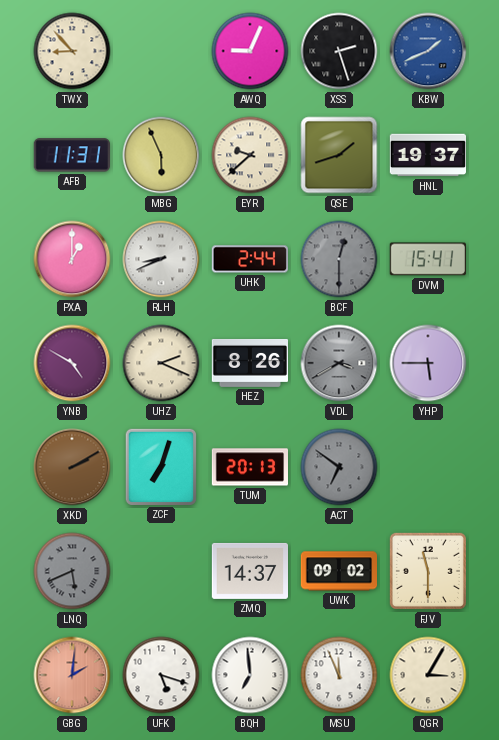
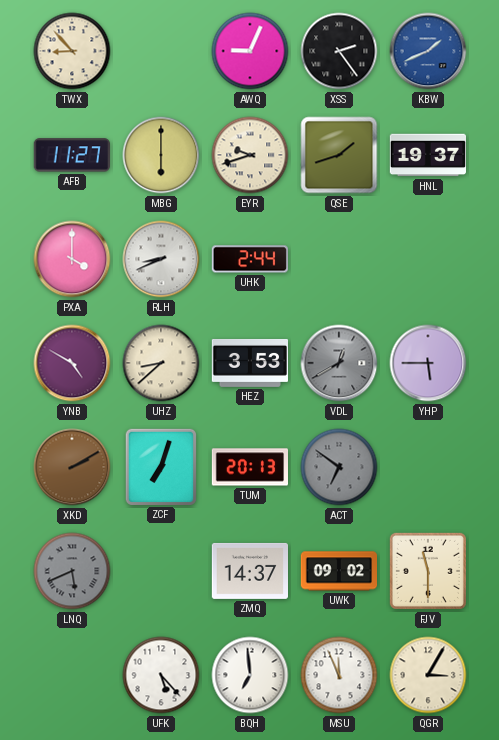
XSS: 2:27 -> 2:24
AFB: 11:31 -> 11:27
MBG: 5:56 -> 6:00
EYR: 9:38 -> 9:42
PXA: 1:00 -> 4:00
BCF: 12:30 -> none
DVM: 15:41 -> none
UHZ: 2:19 -> 8:38
HEZ: 8:26 -> 3:53
VDL: 3:40 -> 12:40
GBG: 2:01 -> none
UFK: 5:18 -> 5:23
